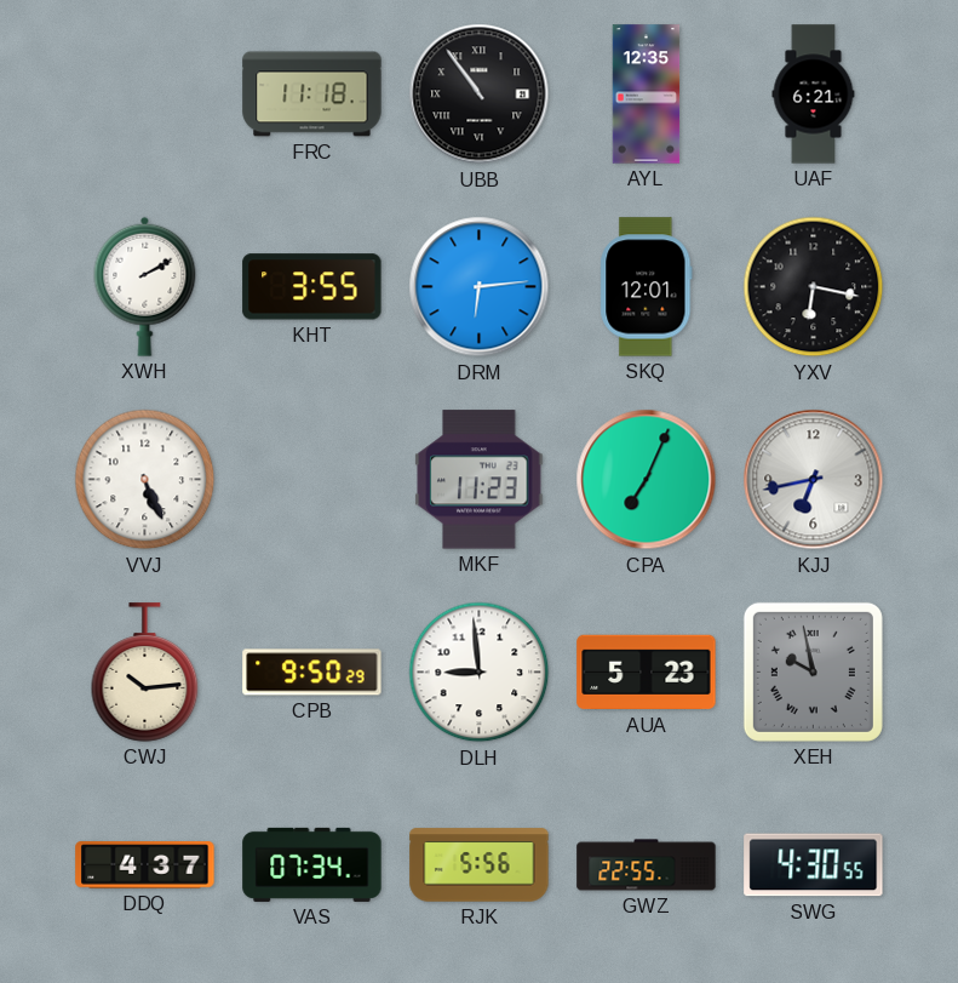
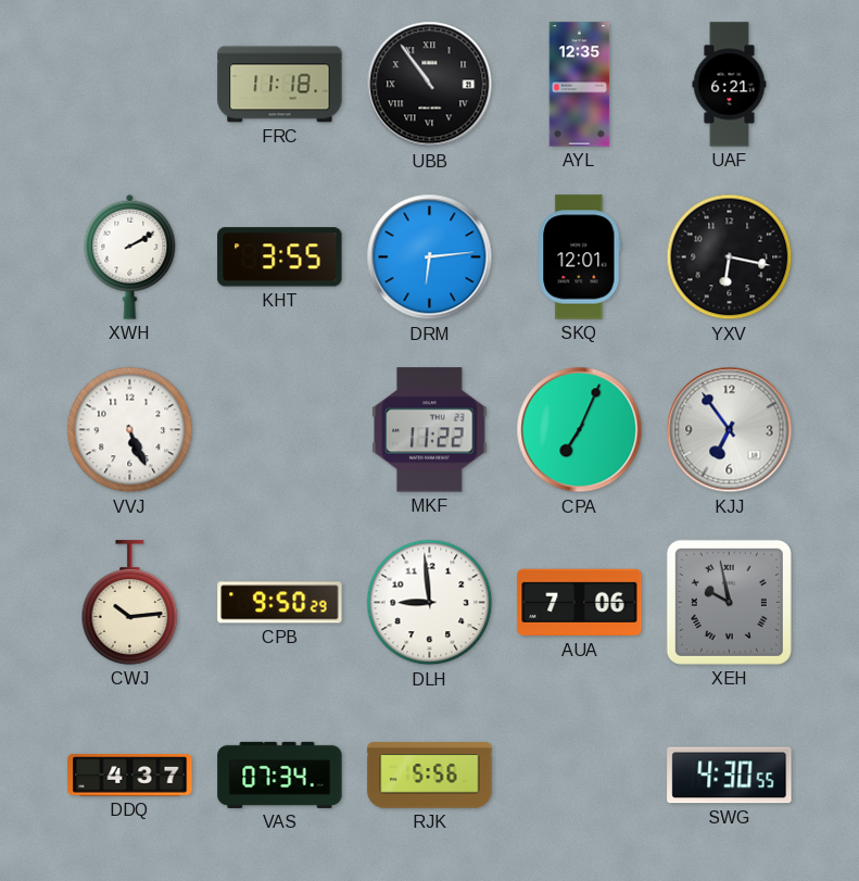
MKF: 11:23 -> 11:22
KJJ: 6:43 -> 6:54
AUA: 5:23 -> 7:06
GWZ: 22:55 -> none
